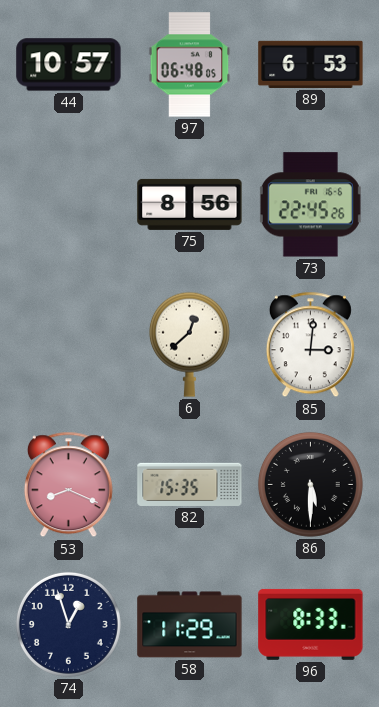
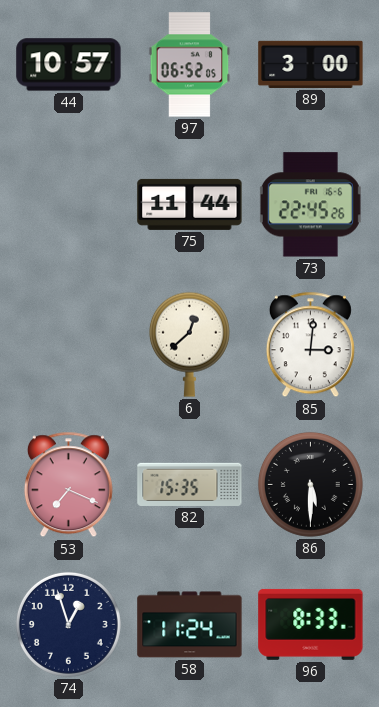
97: 06:48 -> 06:52
89: 6:53 -> 3:00
75: 8:56 -> 11:44
53: 8:19 -> 7:19
58: 11:29 -> 11:24
